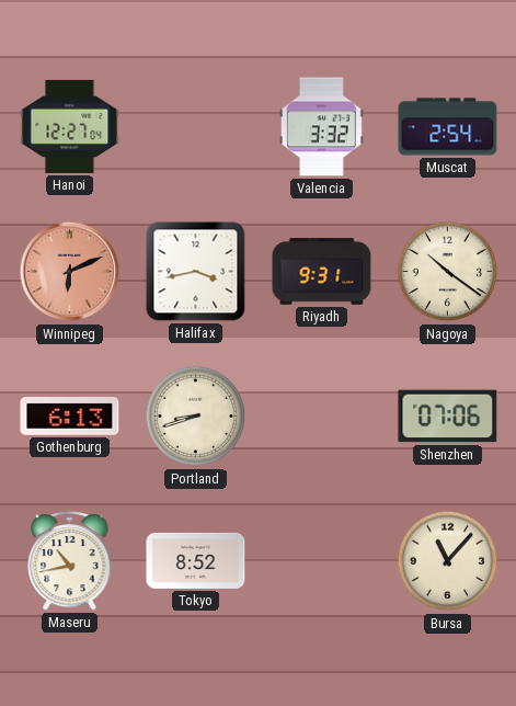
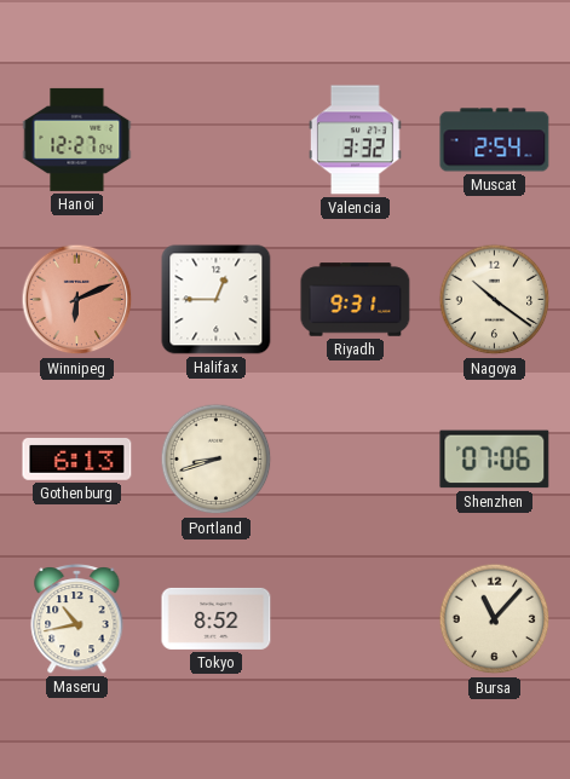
Halifax: 3:43 -> 12:45
